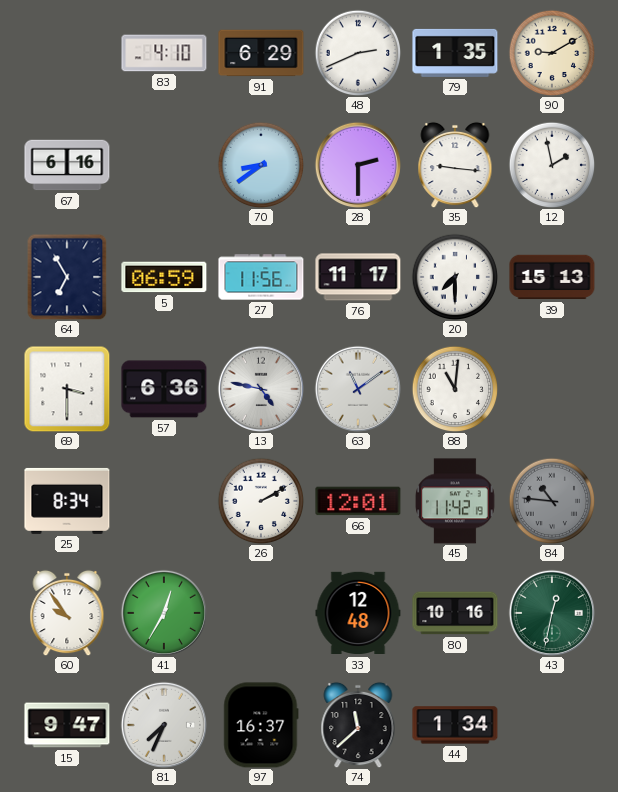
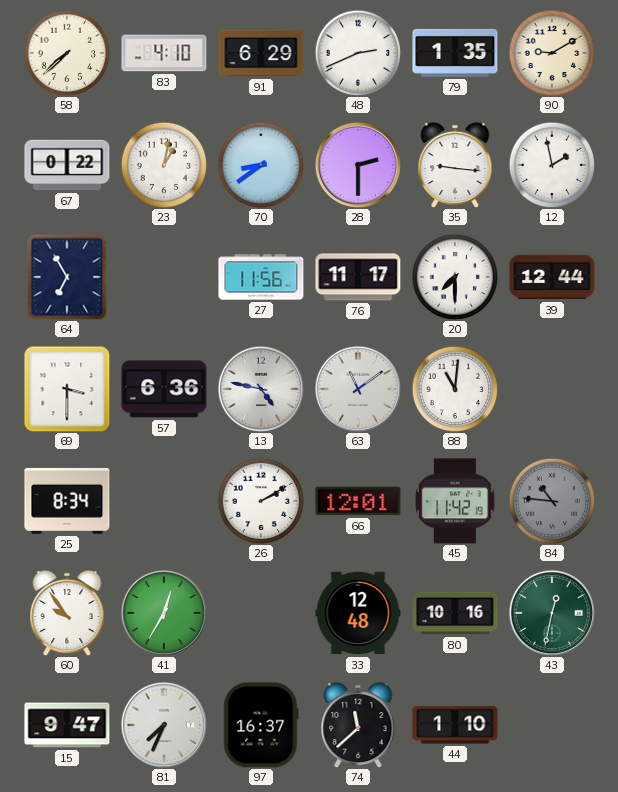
58: none -> 7:38
67: 6:16 -> 0:22
23: none -> 1:02
5: 06:59 -> none
39: 15:13 -> 12:44
44: 1:34 -> 1:10
